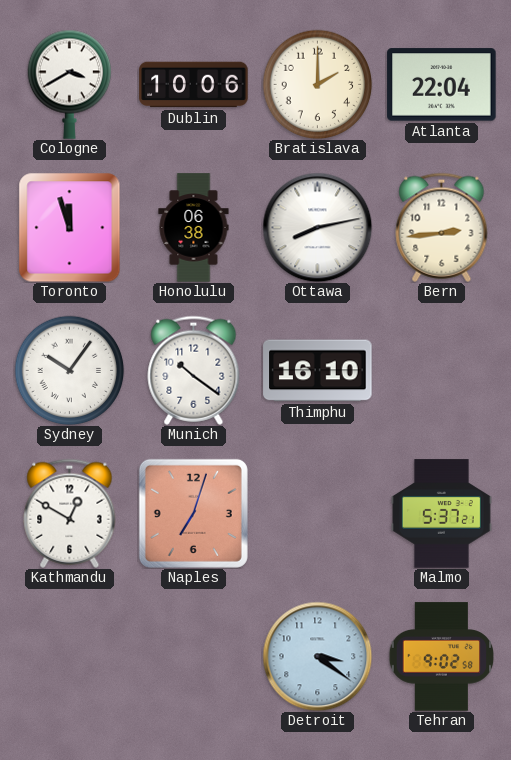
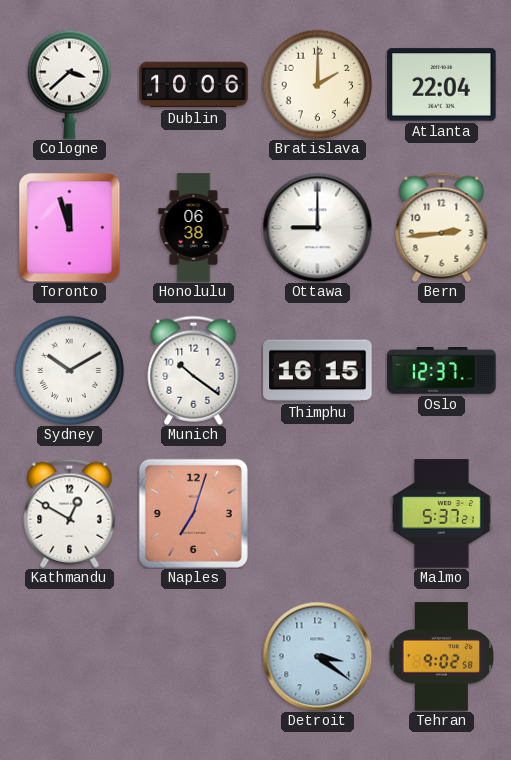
Cologne: 3:40 -> 3:38
Ottawa: 8:13 -> 9:00
Sydney: 10:06 -> 10:10
Thimphu: 16:10 -> 16:15
Oslo: none -> 12:37
